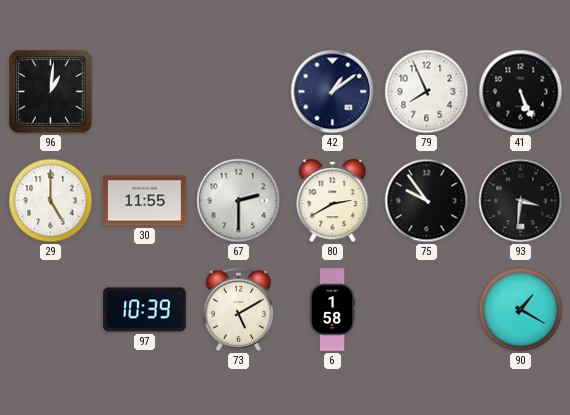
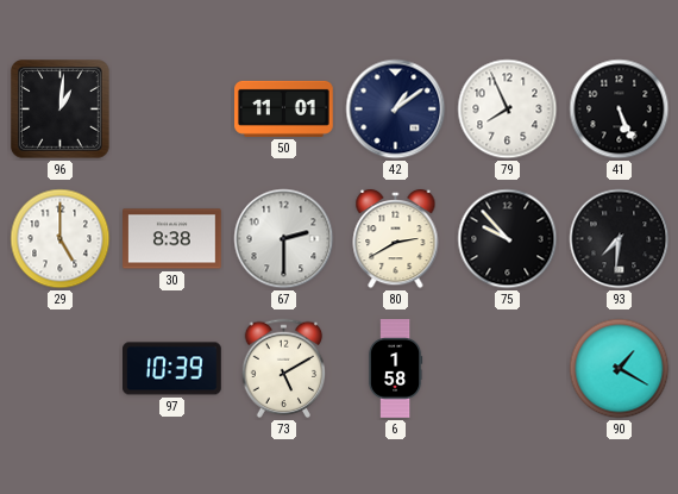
50: none -> 11:01
30: 11:55 -> 8:38
75: 9:54 -> 9:53
93: 3:31 -> 7:31
